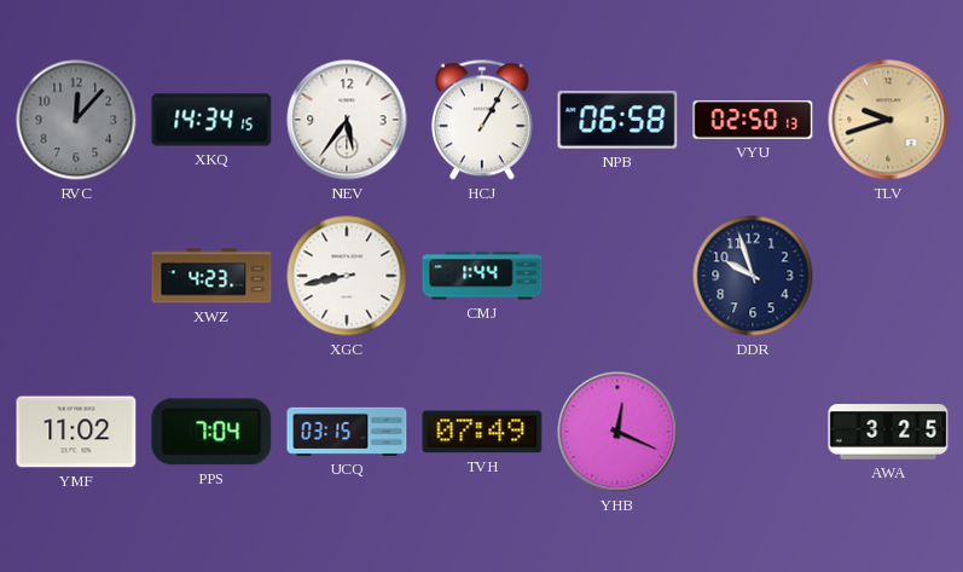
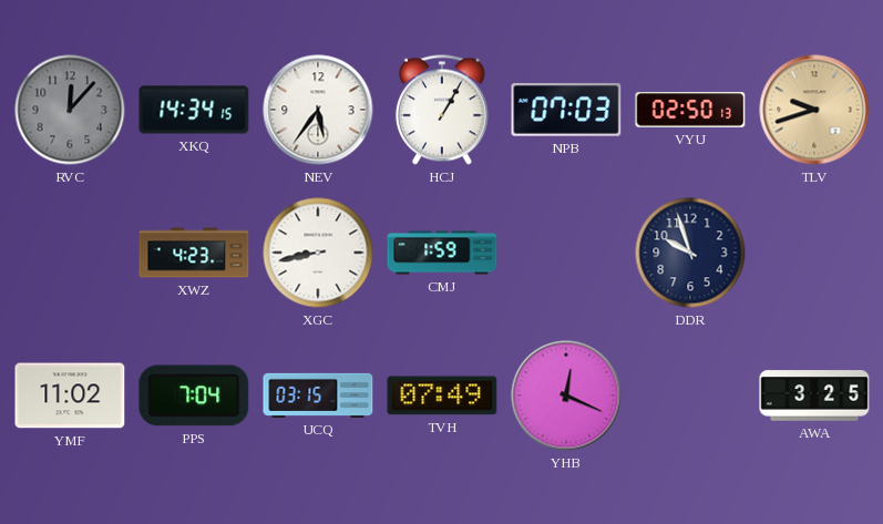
NPB: 06:58 -> 07:03
CMJ: 1:44 -> 1:59
